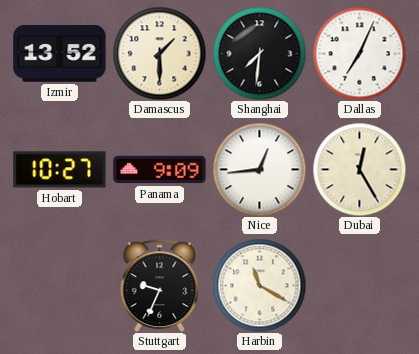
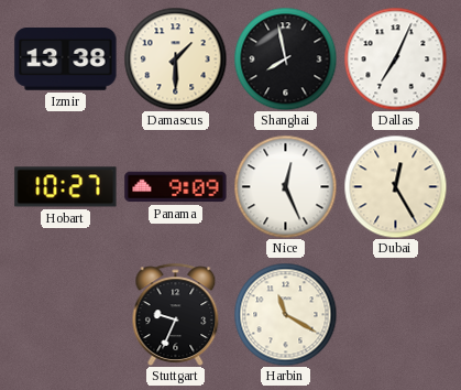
Izmir: 13:52 -> 13:38
Shanghai: 7:31 -> 7:58
Nice: 12:44 -> 12:26
